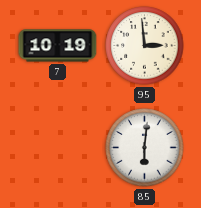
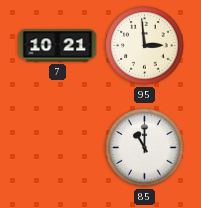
7: 10:19 -> 10:21
85: 6:01 -> 11:00
